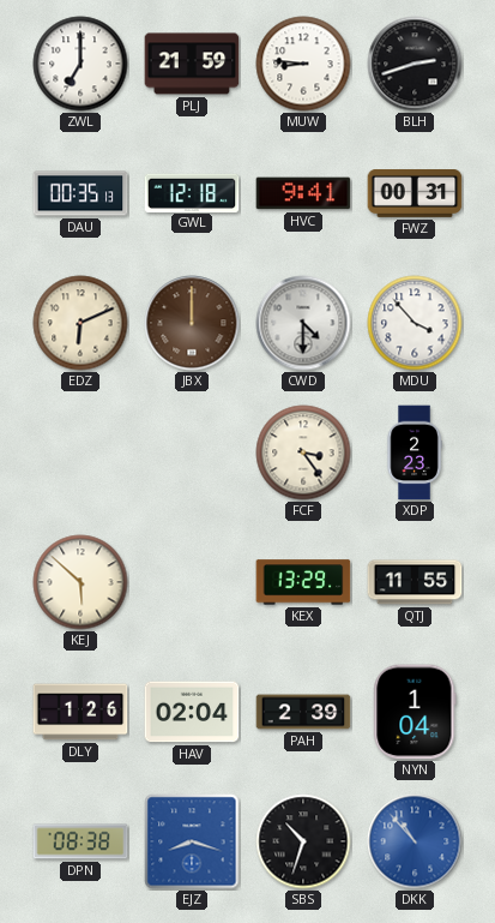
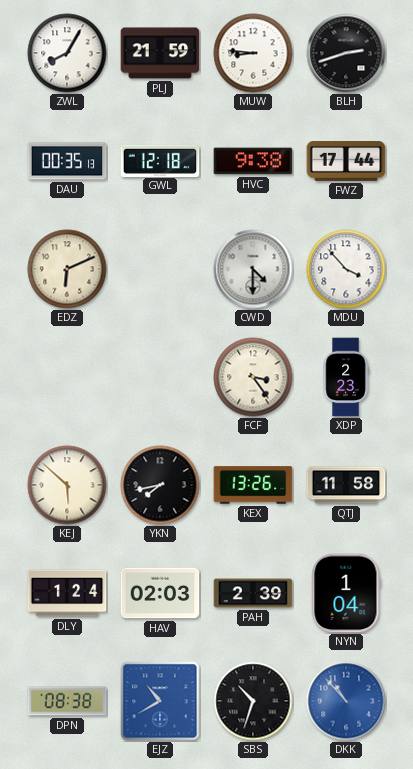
ZWL: 7:00 -> 8:05
HVC: 9:41 -> 9:38
FWZ: 00:31 -> 17:44
JBX: 12:00 -> none
YKN: none -> 7:43
KEX: 13:29 -> 13:26
QTJ: 11:55 -> 11:58
DLY: 1:26 -> 1:24
HAV: 02:04 -> 02:03
EJZ: 8:18 -> 10:40
